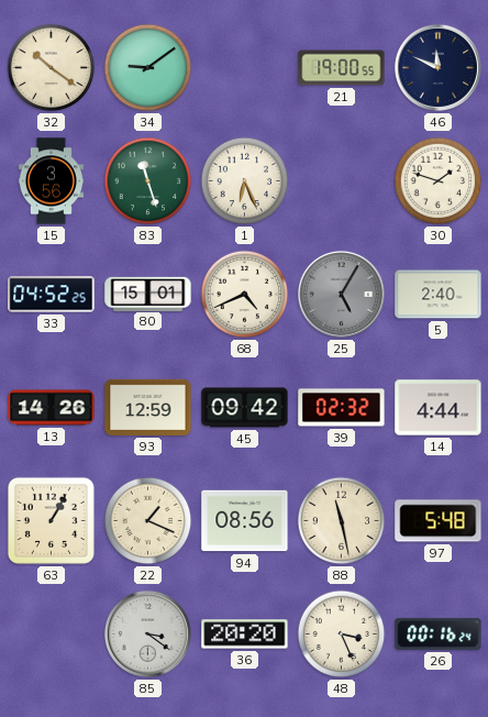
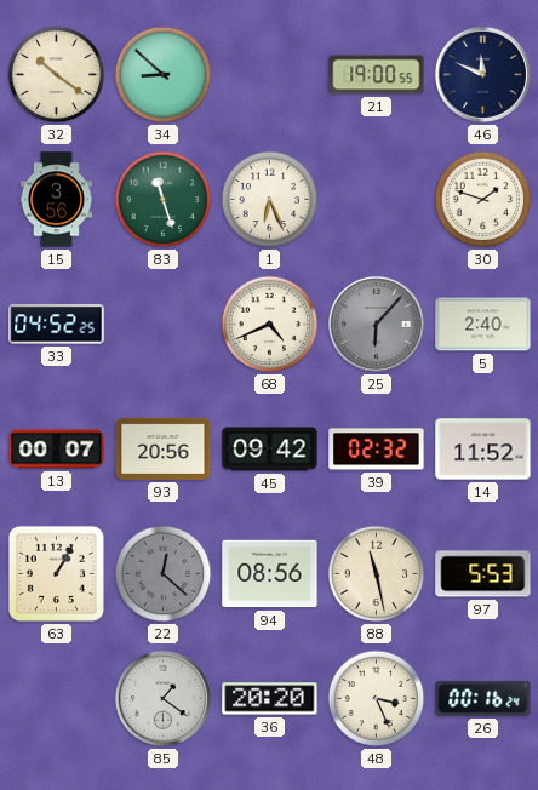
34: 9:09 -> 8:52
80: 15:01 -> none
25: 5:05 -> 6:07
13: 14:26 -> 00:07
93: 12:59 -> 20:56
14: 4:44 -> 11:52
22: 1:19 -> 12:22
22 dial: cream -> grey
97: 5:48 -> 5:53
85: 3:21 -> 1:21
